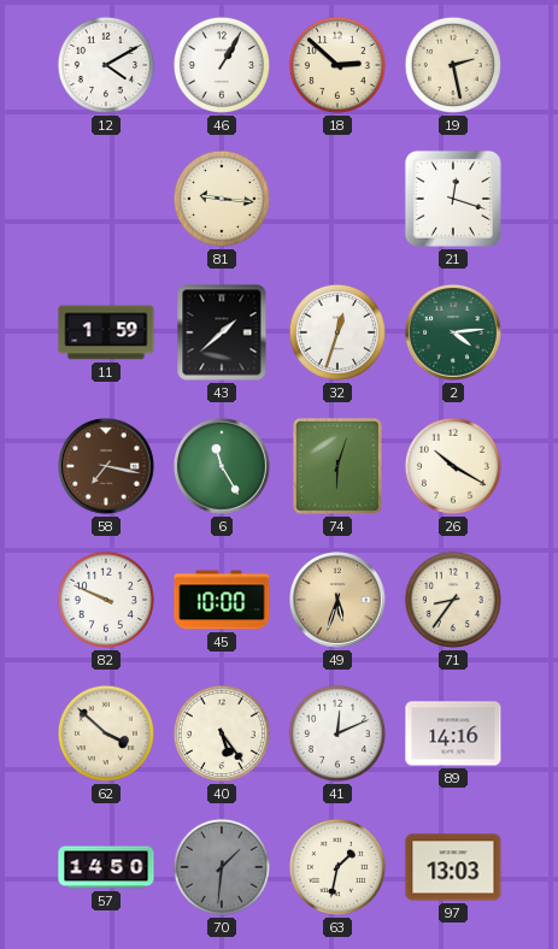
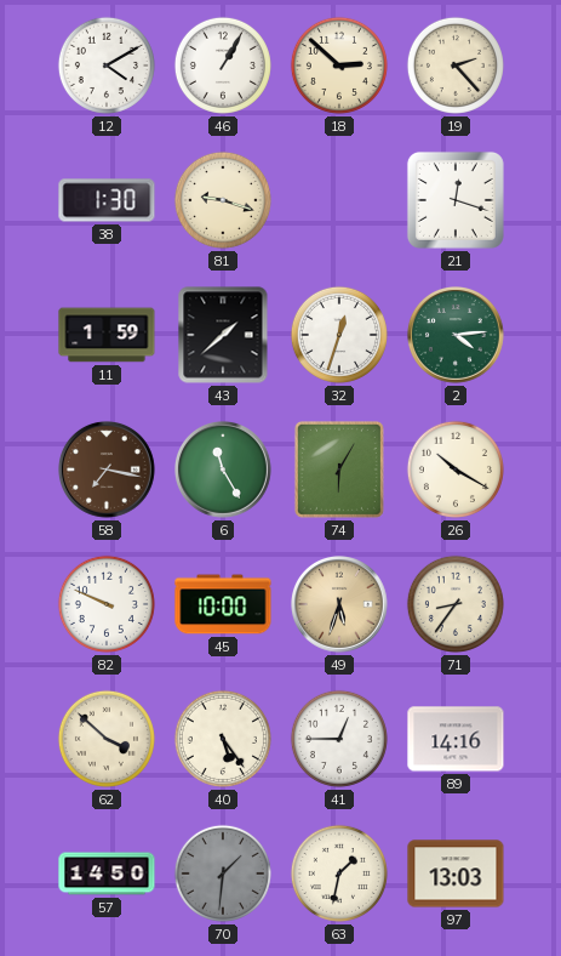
19: 2:28 -> 2:23
38: none -> 1:30
81: 9:16 -> 9:18
74: 6:03 -> 6:05
41: 12:11 -> 12:45
